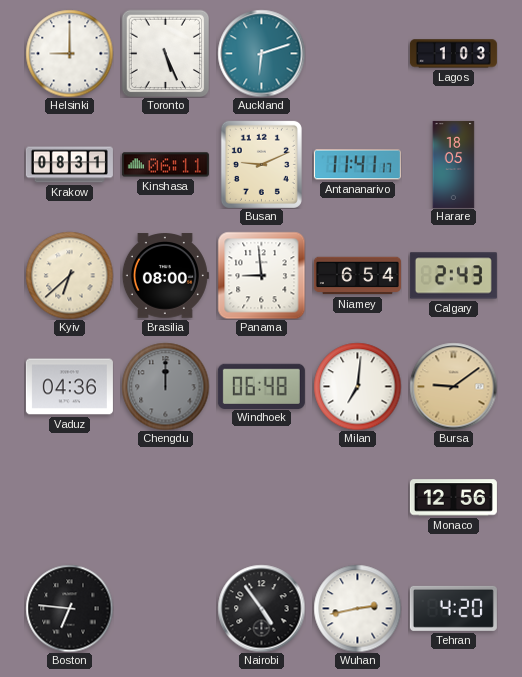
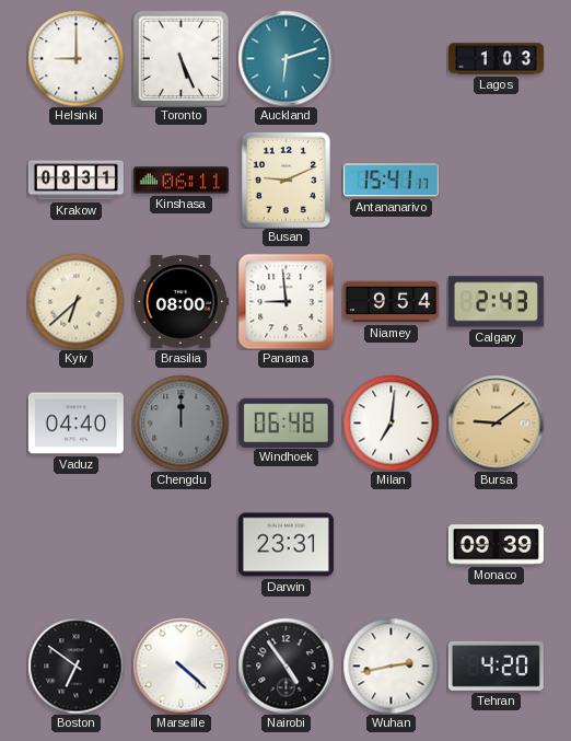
Antananarivo: 11:41 -> 15:41
Harare: 18:05 -> none
Niamey: 6:54 -> 9:54
Vaduz: 04:36 -> 04:40
Darwin: none -> 23:31
Monaco: 12:56 -> 09:39
Boston: 6:46 -> 6:51
Marseille: none -> 4:22
